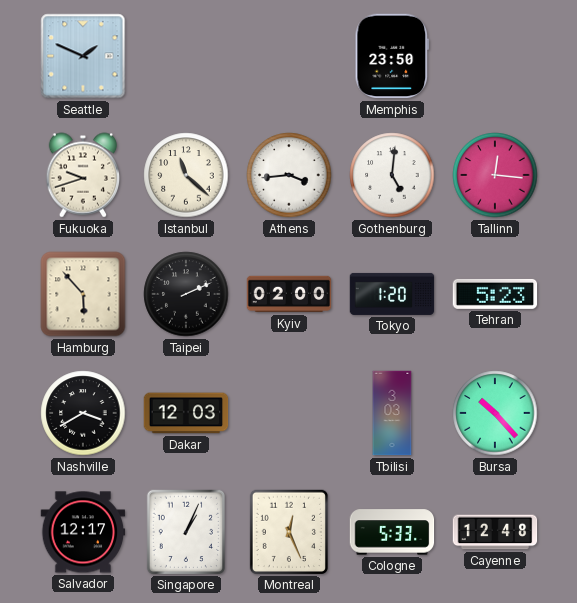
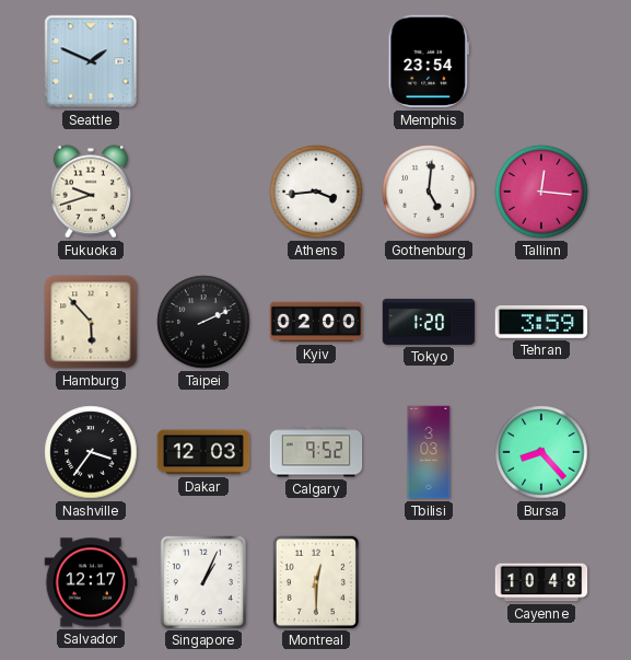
Memphis: 23:50 -> 23:54
Istanbul: 11:22 -> none
Tehran: 5:23 -> 3:59
Nashville: 3:40 -> 3:36
Calgary: none -> 9:52
Bursa: 10:23 -> 8:23
Montreal: 12:26 -> 12:30
Cologne: 5:33 -> none
Cayenne: 12:48 -> 10:48
